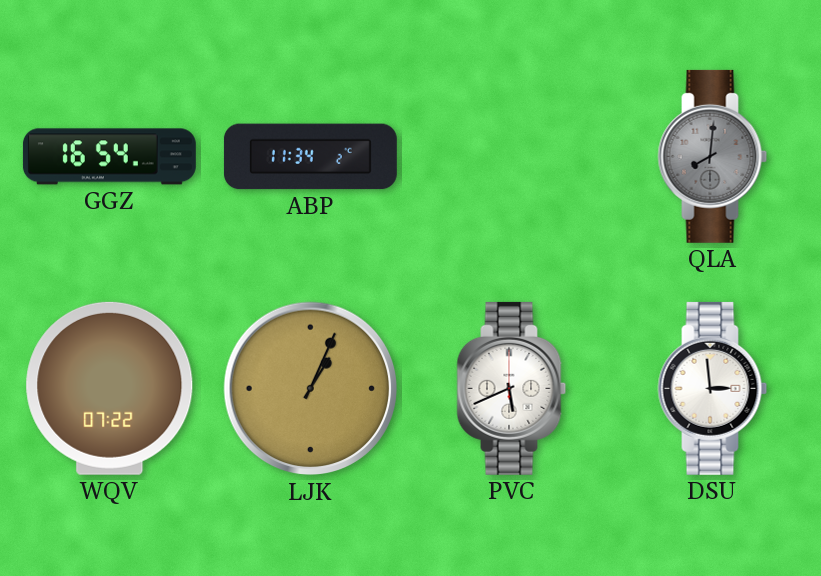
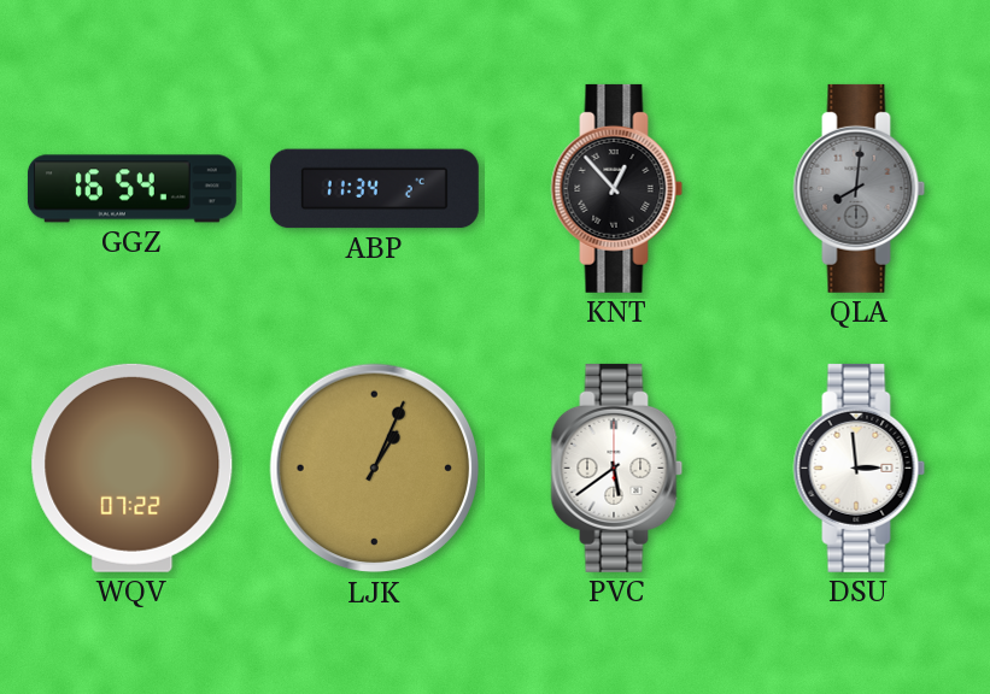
KNT: none -> 12:53
PVC: 5:41 -> 5:39
